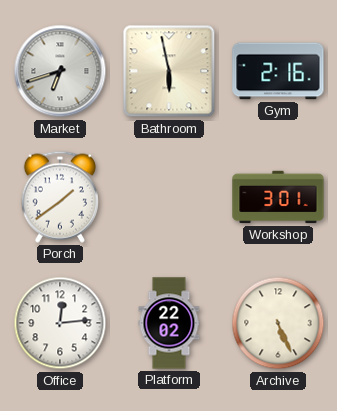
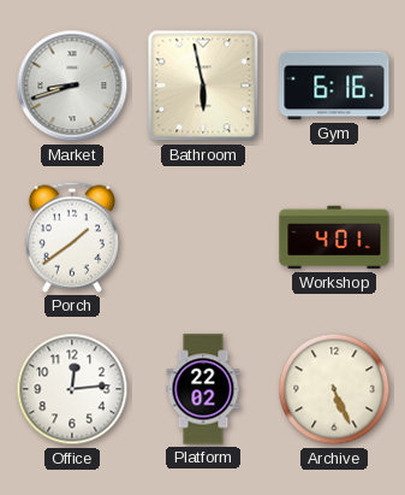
Market: 6:42 -> 8:42
Gym: 2:16 -> 6:16
Workshop: 3:01 -> 4:01
